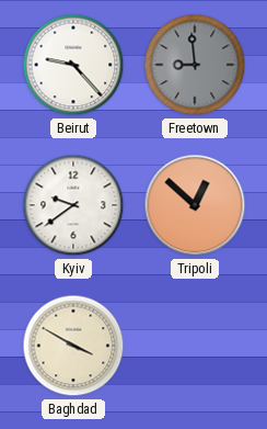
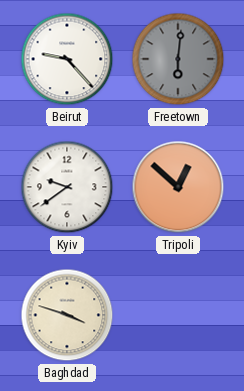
Freetown: 8:59 -> 6:01
Baghdad: 3:50 -> 3:48
